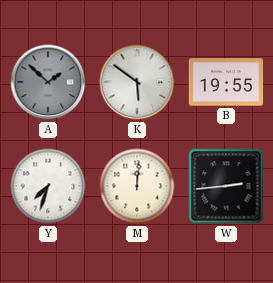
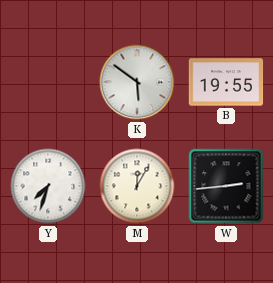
A: 1:52 -> none
M: 12:01 -> 12:05
